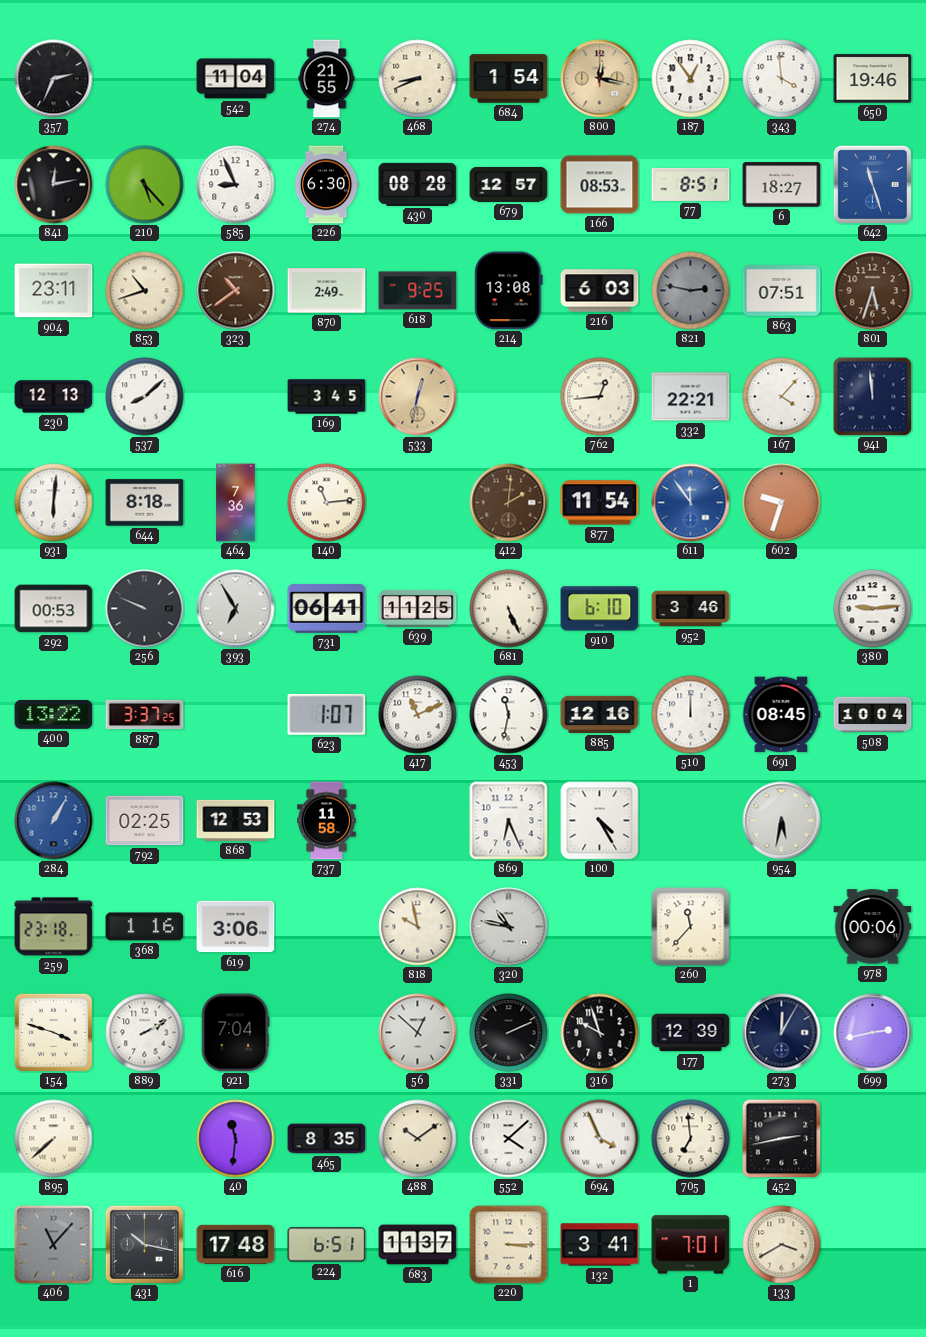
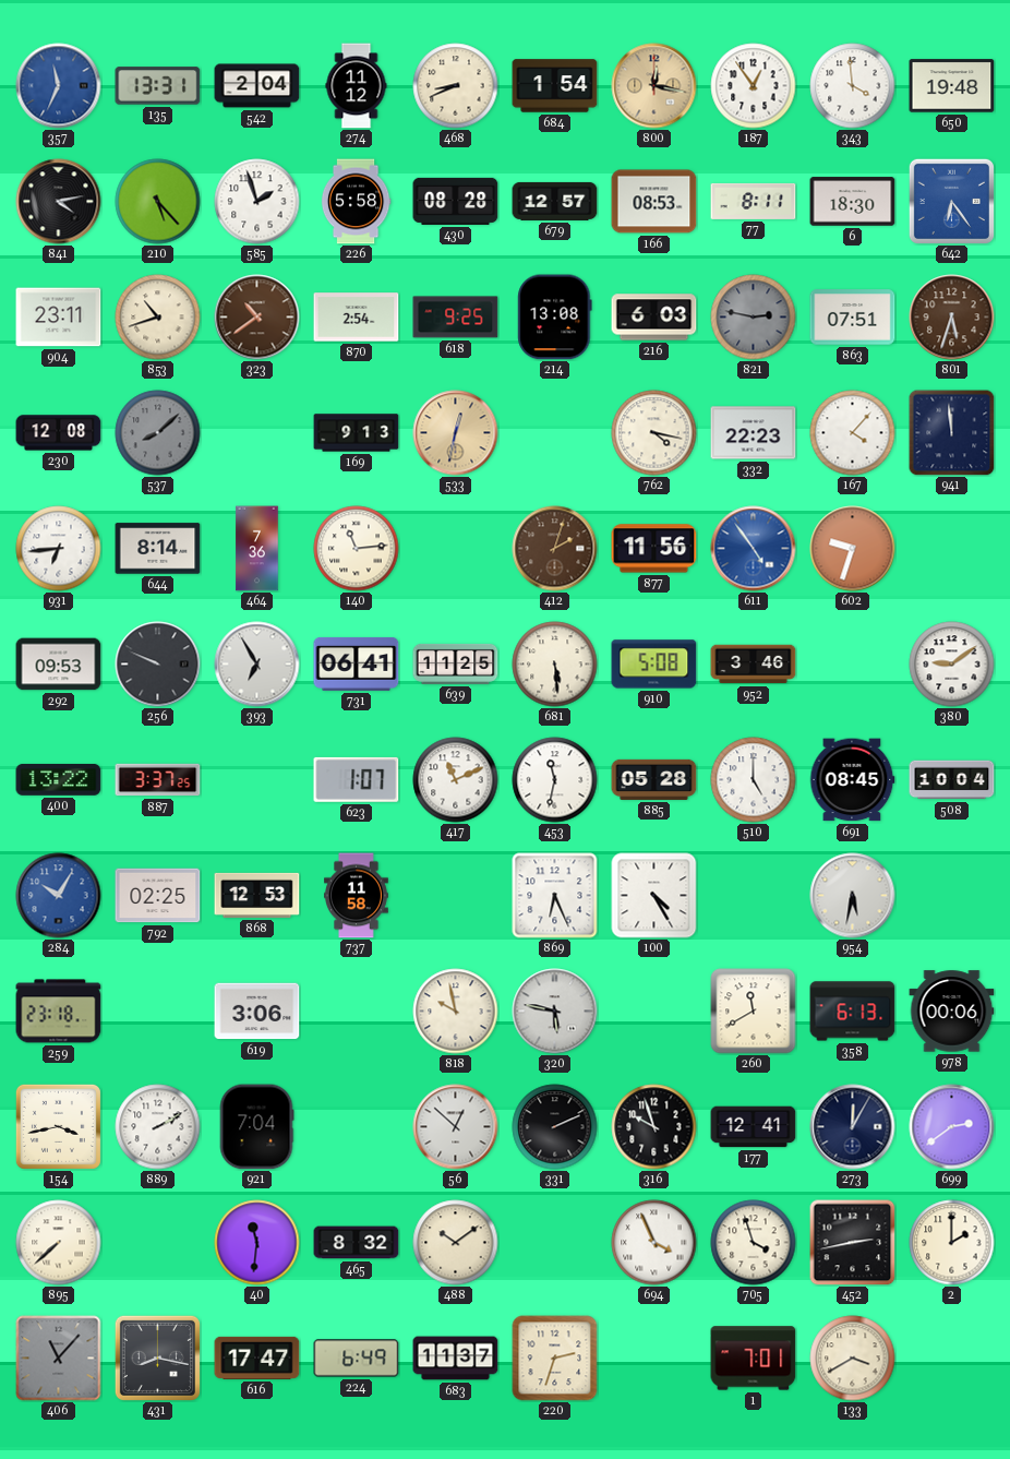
357: 2:34 -> 11:34
357 dial: black -> blue
135: none -> 13:31
542: 11:04 -> 2:04
274: 21:55 -> 11:12
650: 19:46 -> 19:48
841: 12:13 -> 4:13
585: 8:56 -> 1:57
226: 6:30 -> 5:58
77: 8:51 -> 8:11
6: 18:27 -> 18:30
642: 11:27 -> 6:24
870: 2:49 -> 2:54
230: 12:13 -> 12:08
537 dial: white -> grey
169: 3:45 -> 9:13
762: 12:44 -> 4:17
332: 22:21 -> 22:23
931: 6:01 -> 6:44
644: 8:18 -> 8:14
412: 2:01 -> 2:03
877: 11:54 -> 11:56
611: 11:54 -> 4:54
292: 00:53 -> 09:53
681: 5:26 -> 5:29
910: 6:10 -> 5:08
380: 9:14 -> 9:09
885: 12:16 -> 05:28
510: 12:00 -> 5:00
284: 1:05 -> 10:05
368: 1:16 -> none
320: 10:47 -> 5:47
260: 11:37 -> 11:40
358: none -> 6:13
154: 3:48 -> 3:43
177: 12:39 -> 12:41
699: 2:43 -> 2:39
465: 8:35 -> 8:32
552: 4:08 -> none
705: 6:59 -> 3:57
2: none -> 2:00
431: 10:17 -> 8:17
616: 17:48 -> 17:47
224: 6:51 -> 6:49
220: 3:15 -> 2:33
132: 3:41 -> none
